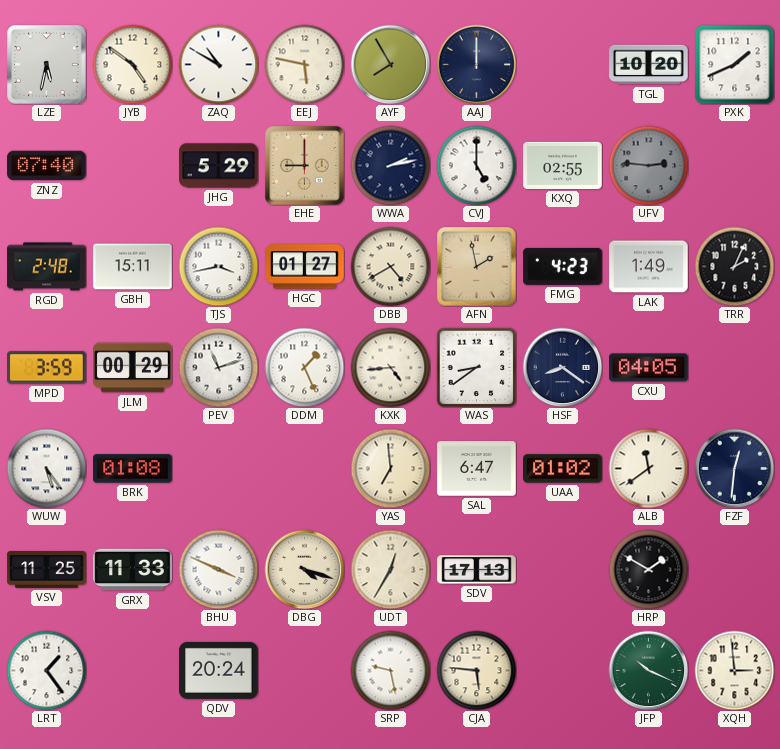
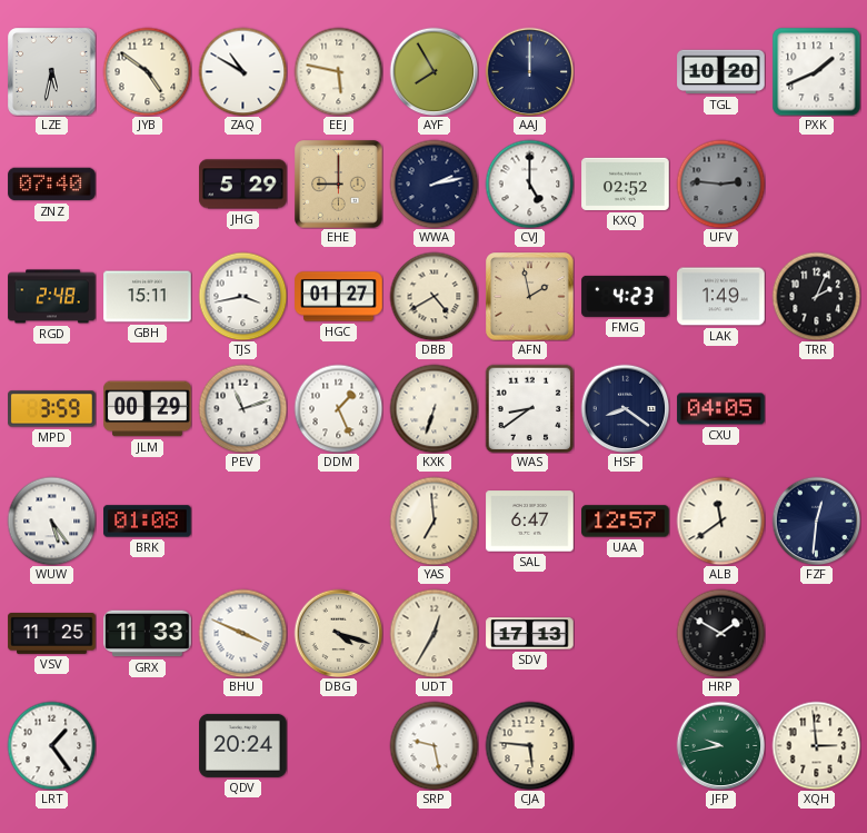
KXQ: 02:55 -> 02:52
KXK: 4:44 -> 6:33
UAA: 01:02 -> 12:57
JFP: 10:19 -> 9:43
